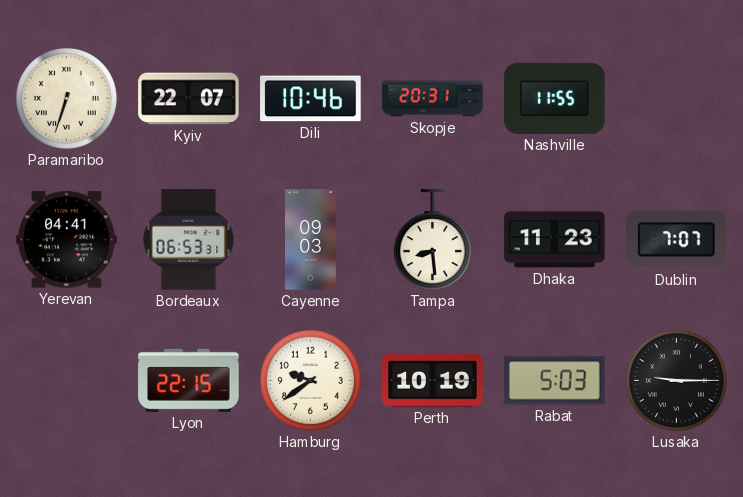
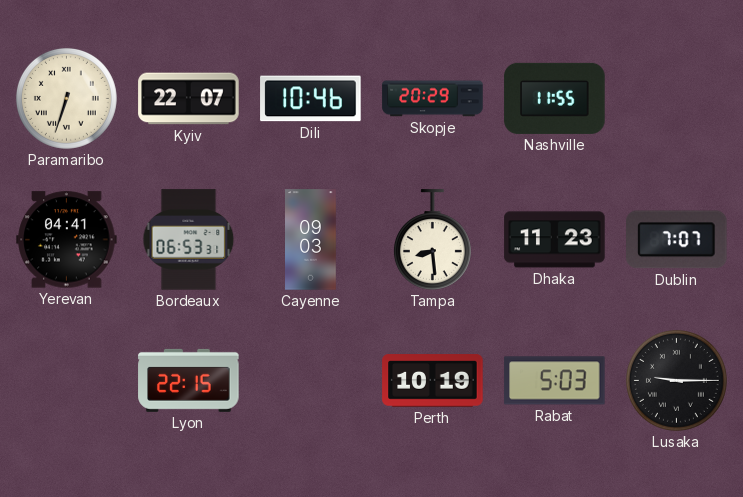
Skopje: 20:31 -> 20:29
Hamburg: 9:39 -> none
